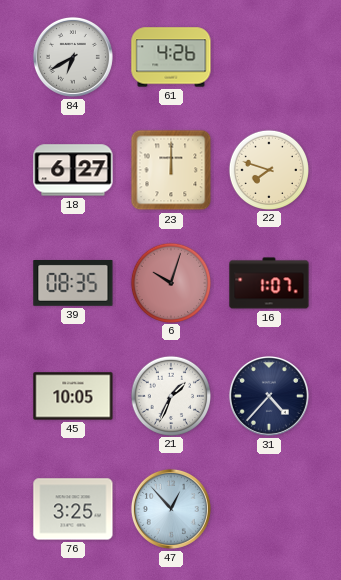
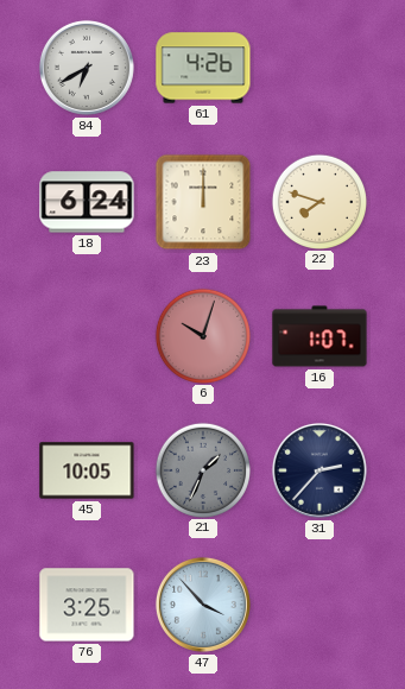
18: 6:27 -> 6:24
39: 08:35 -> none
21 dial: white -> grey
31: 4:37 -> 2:37
47: 12:53 -> 3:53
